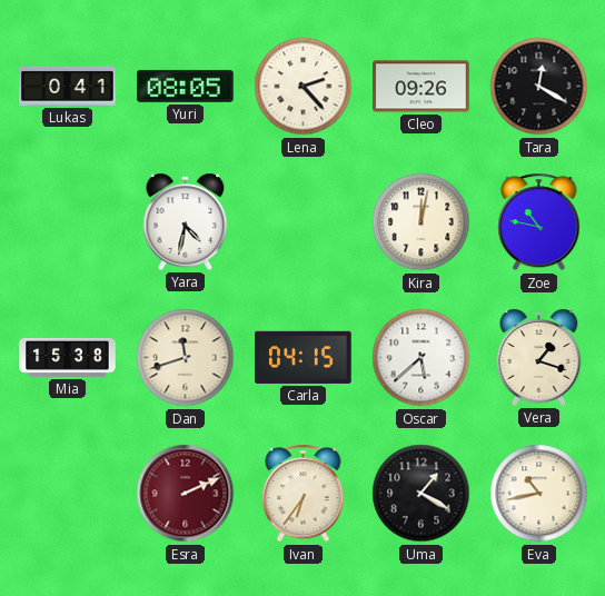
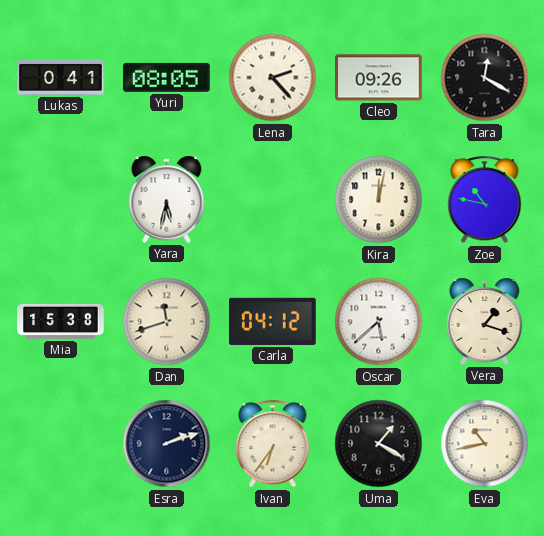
Yara: 4:32 -> 5:32
Carla: 04:15 -> 04:12
Esra: 2:11 -> 2:12
Esra dial: burgundy -> navy
